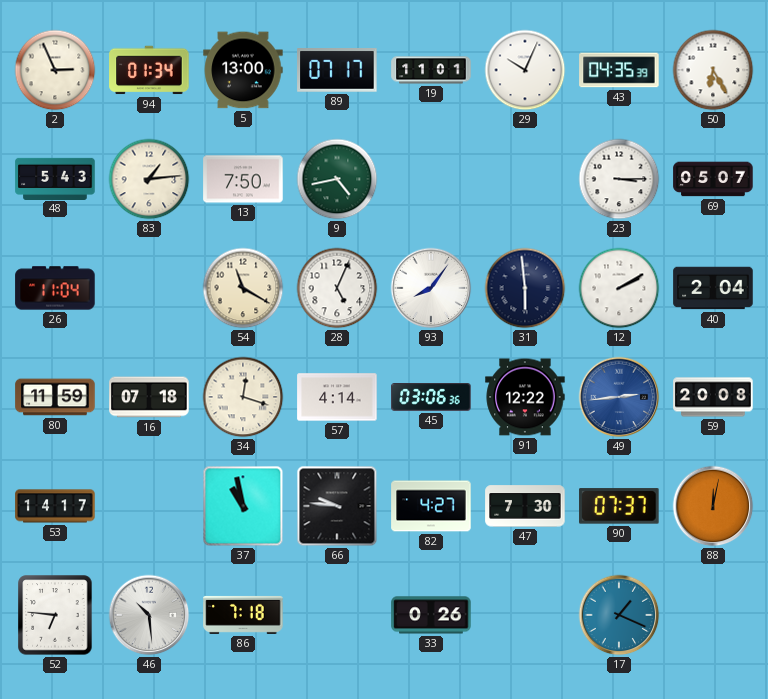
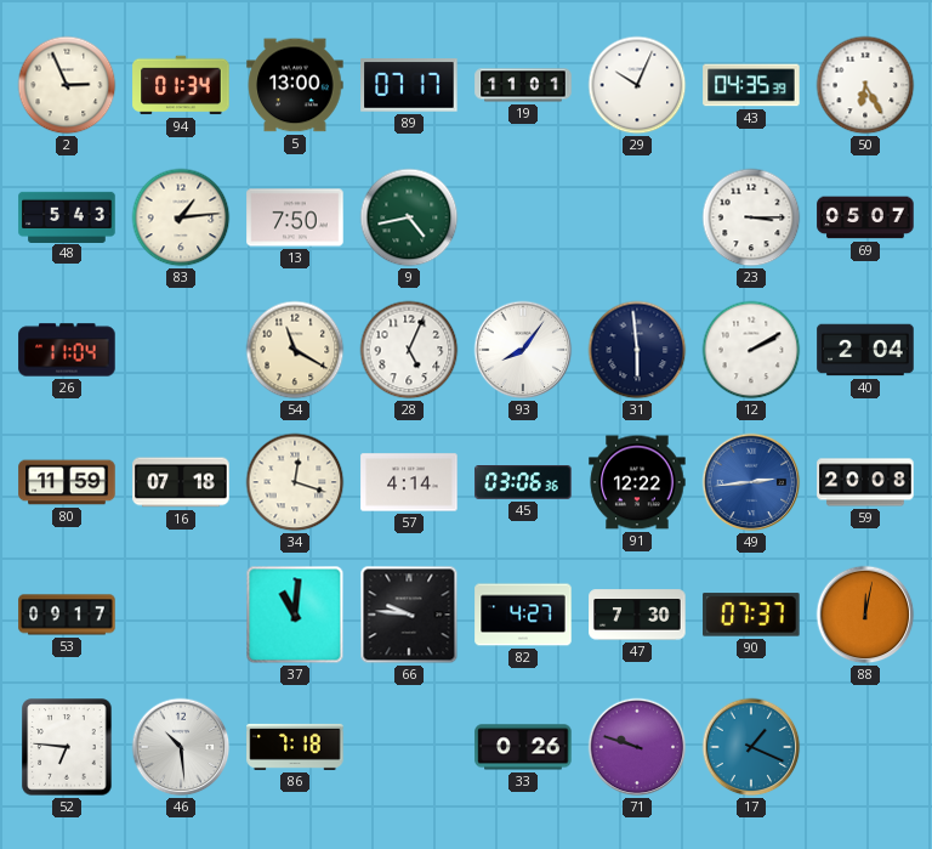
53: 14:17 -> 09:17
37: 10:58 -> 11:01
71: none -> 9:48
